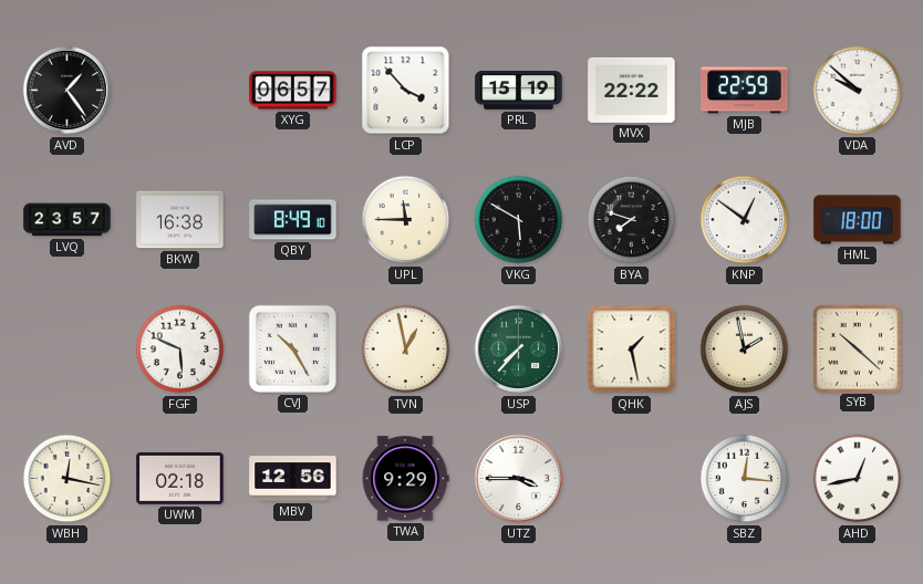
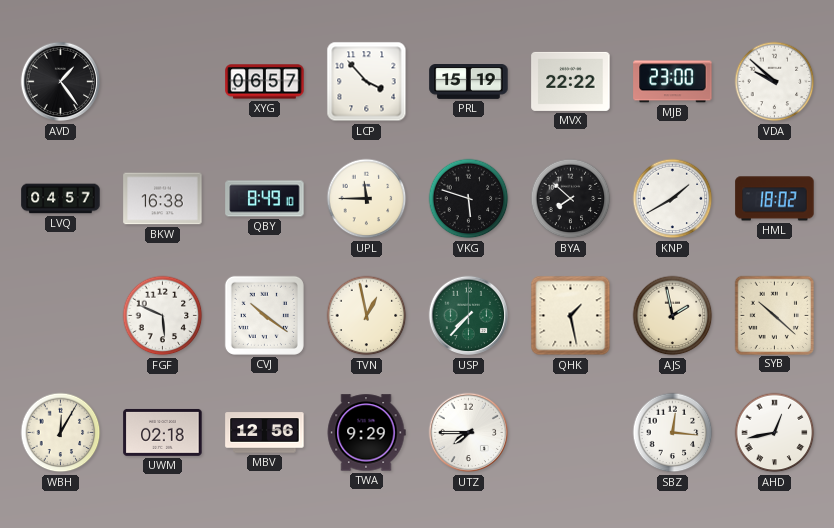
MJB: 22:59 -> 23:00
LVQ: 23:57 -> 04:57
VKG: 5:50 -> 5:48
BYA: 7:48 -> 7:52
KNP: 12:51 -> 1:40
HML: 18:00 -> 18:02
CVJ: 10:25 -> 10:21
WBH: 12:17 -> 12:05
UTZ: 3:45 -> 7:45
